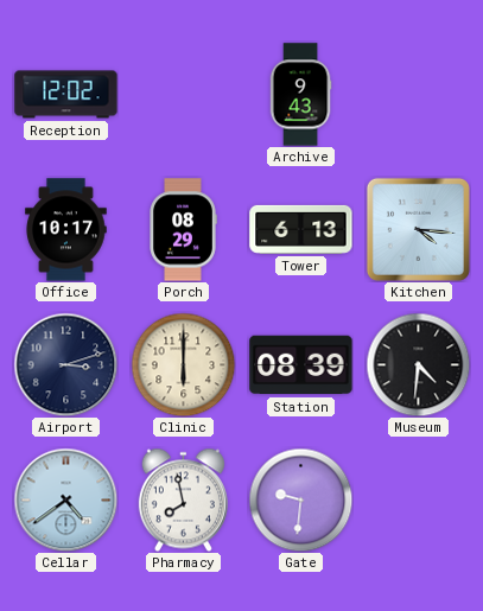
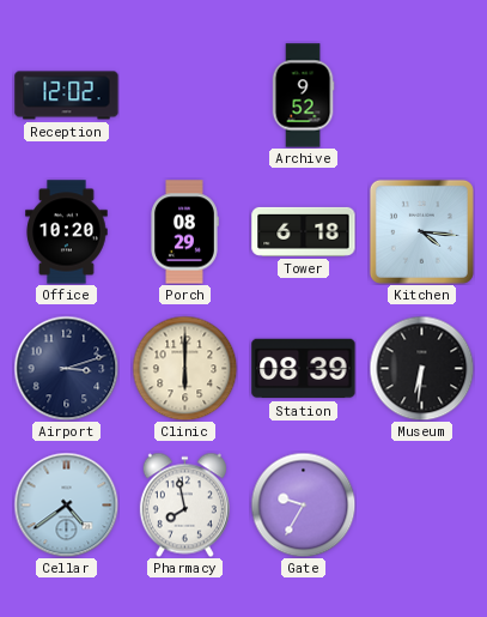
Archive: 9:43 -> 9:52
Office: 10:17 -> 10:20
Tower: 6:13 -> 6:18
Museum: 4:31 -> 6:31
Gate: 9:31 -> 9:35
